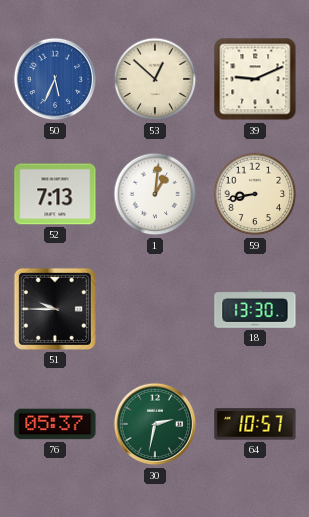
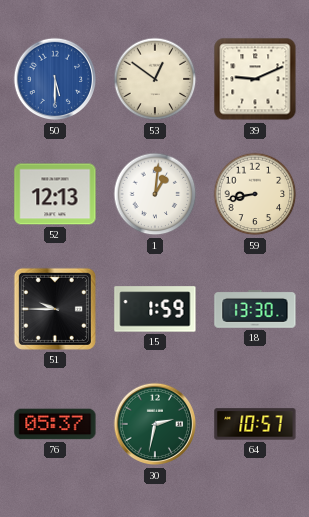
50: 5:34 -> 5:30
53: 12:52 -> 12:51
52: 7:13 -> 12:13
15: none -> 1:59
